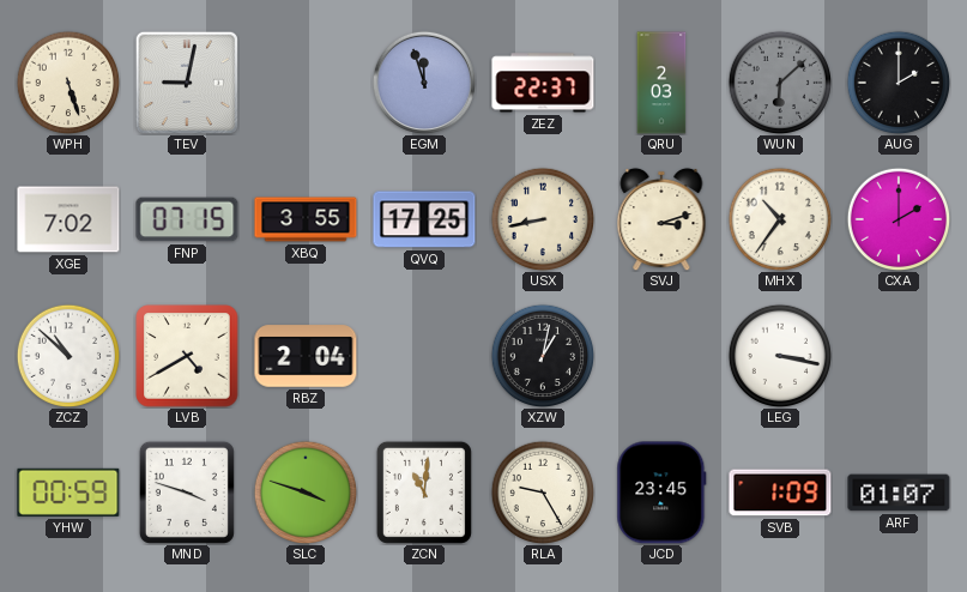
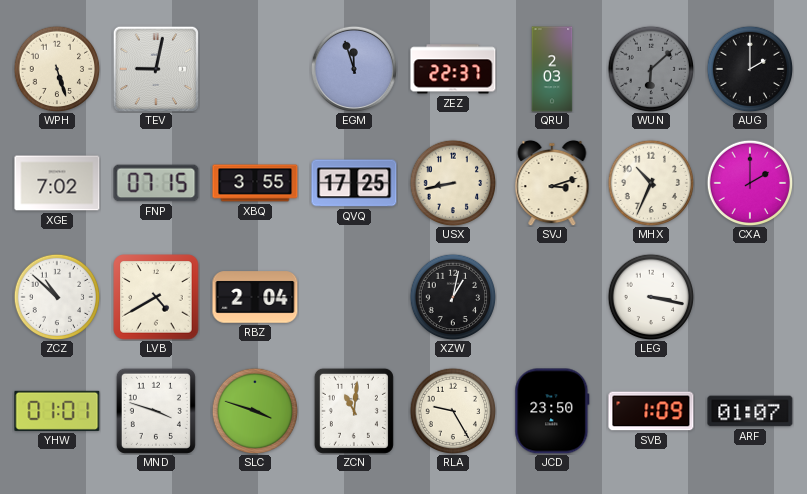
MHX: 10:36 -> 10:34
YHW: 00:59 -> 01:01
JCD: 23:45 -> 23:50
